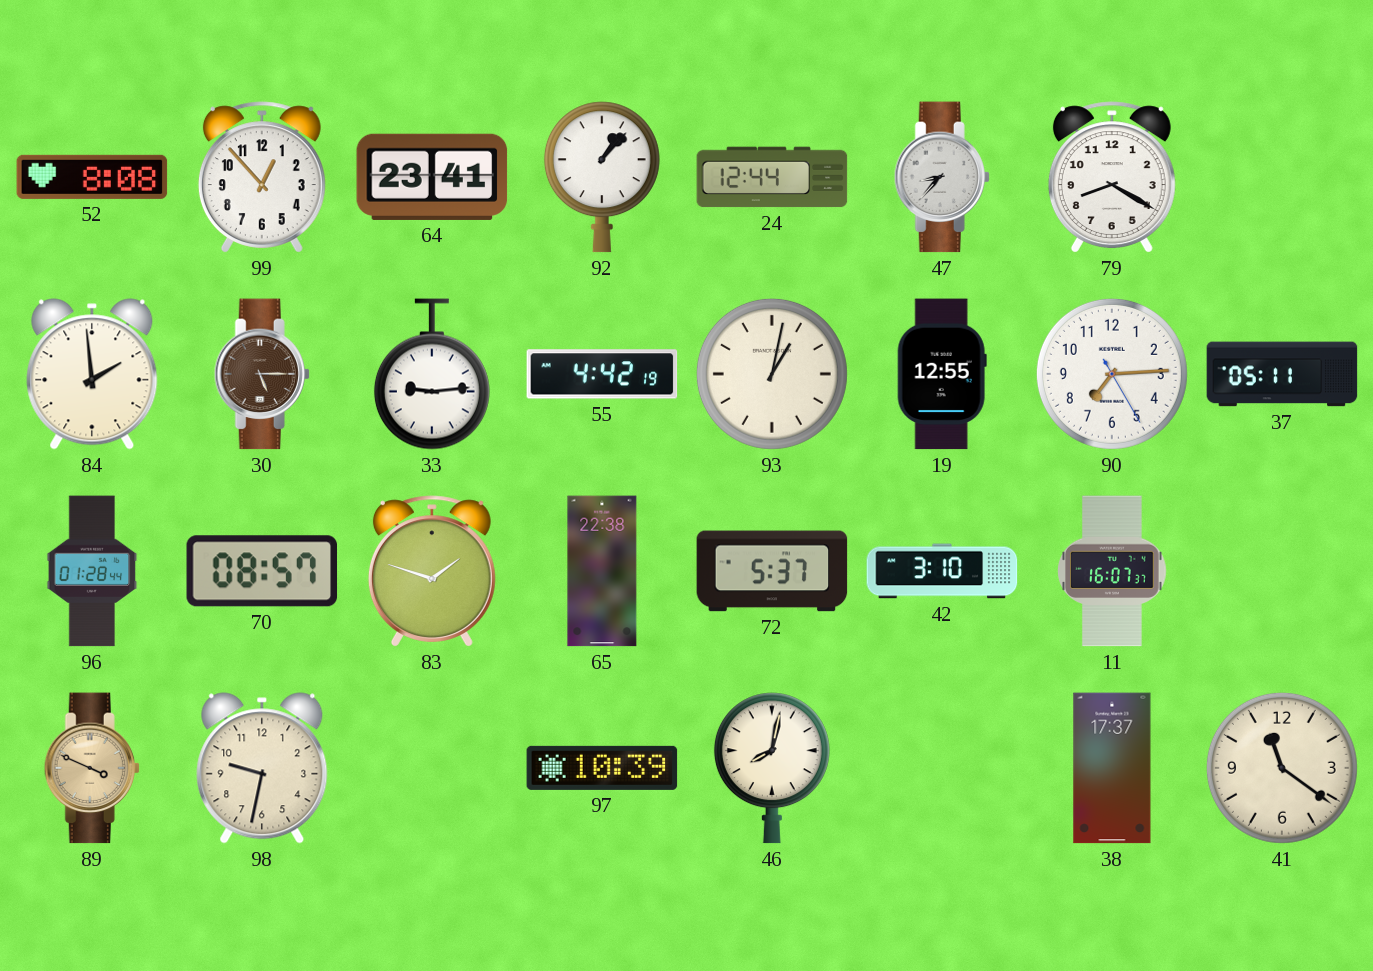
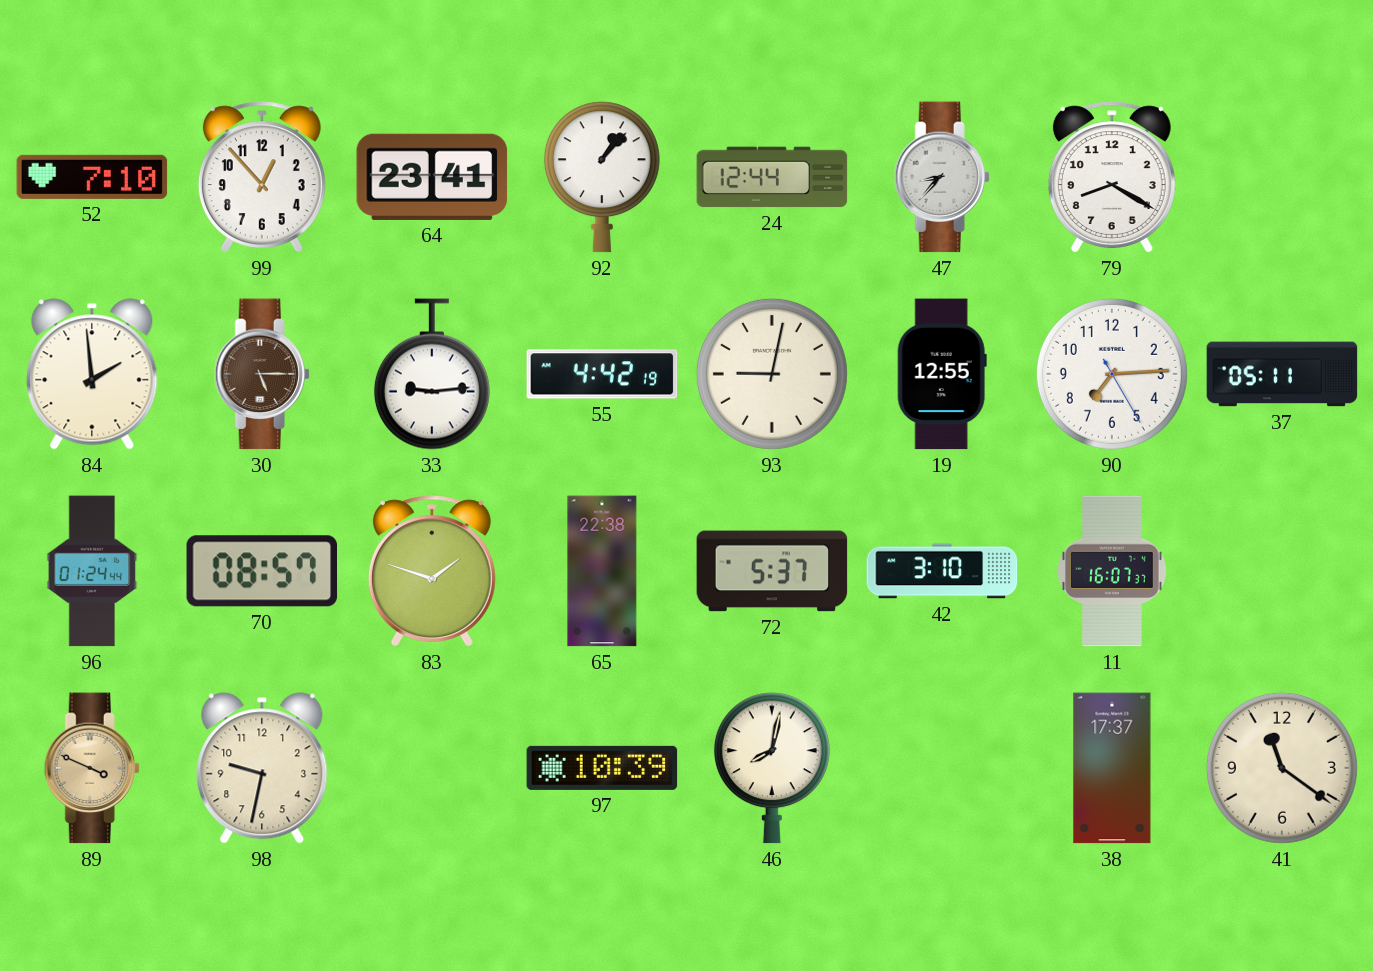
52: 8:08 -> 7:10
93: 1:02 -> 9:02
96: 01:28 -> 01:24
